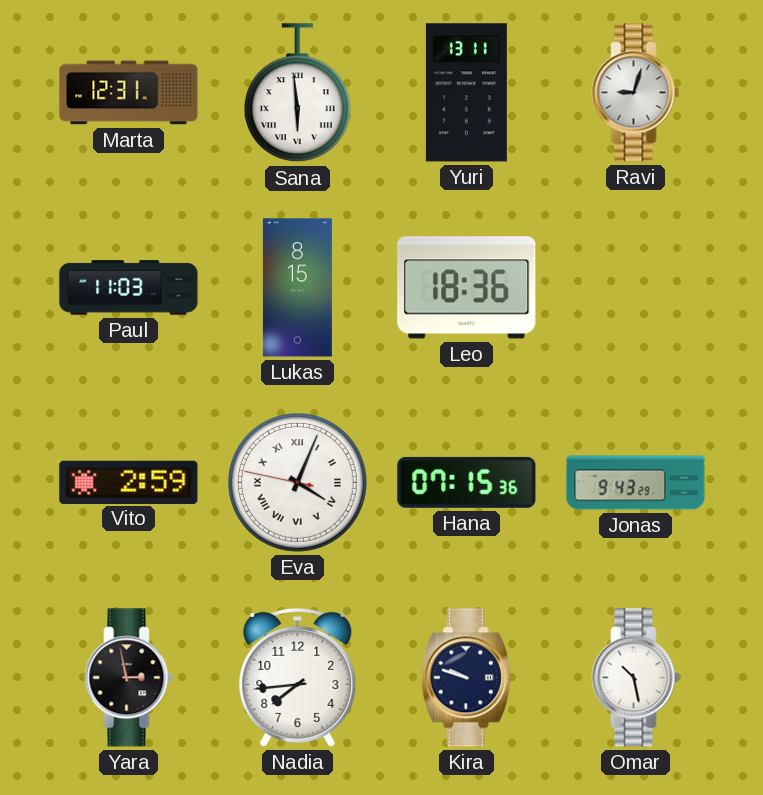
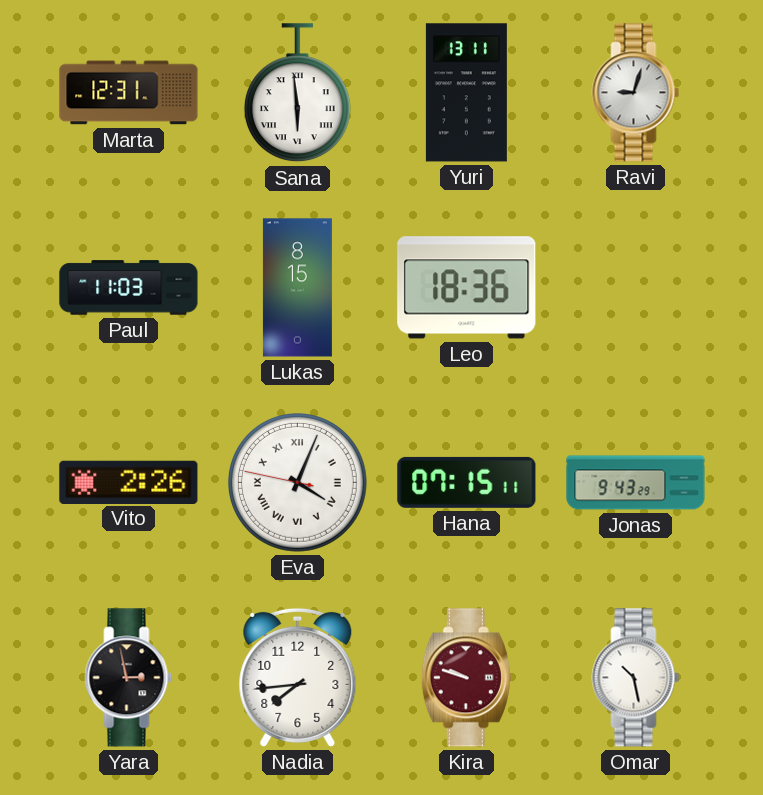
Vito: 2:59 -> 2:26
Hana: 07:15:36 -> 07:15:11
Kira dial: navy -> burgundy
